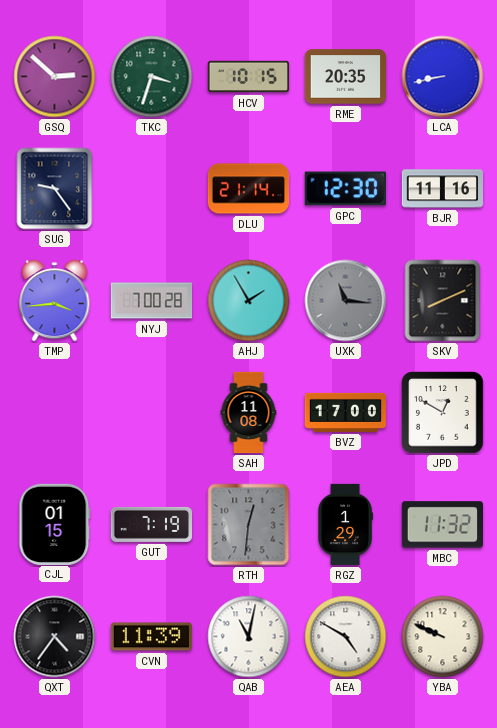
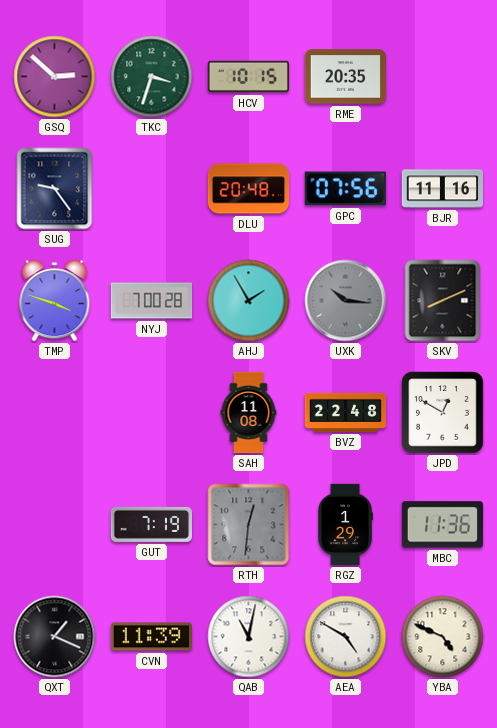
LCA: 8:43 -> none
DLU: 21:14 -> 20:48
GPC: 12:30 -> 07:56
TMP: 3:44 -> 3:48
UXK: 11:16 -> 10:16
BVZ: 17:00 -> 22:48
CJL: 01:15 -> none
MBC: 11:32 -> 11:36
QXT: 4:36 -> 1:19
YBA: 9:49 -> 4:49
